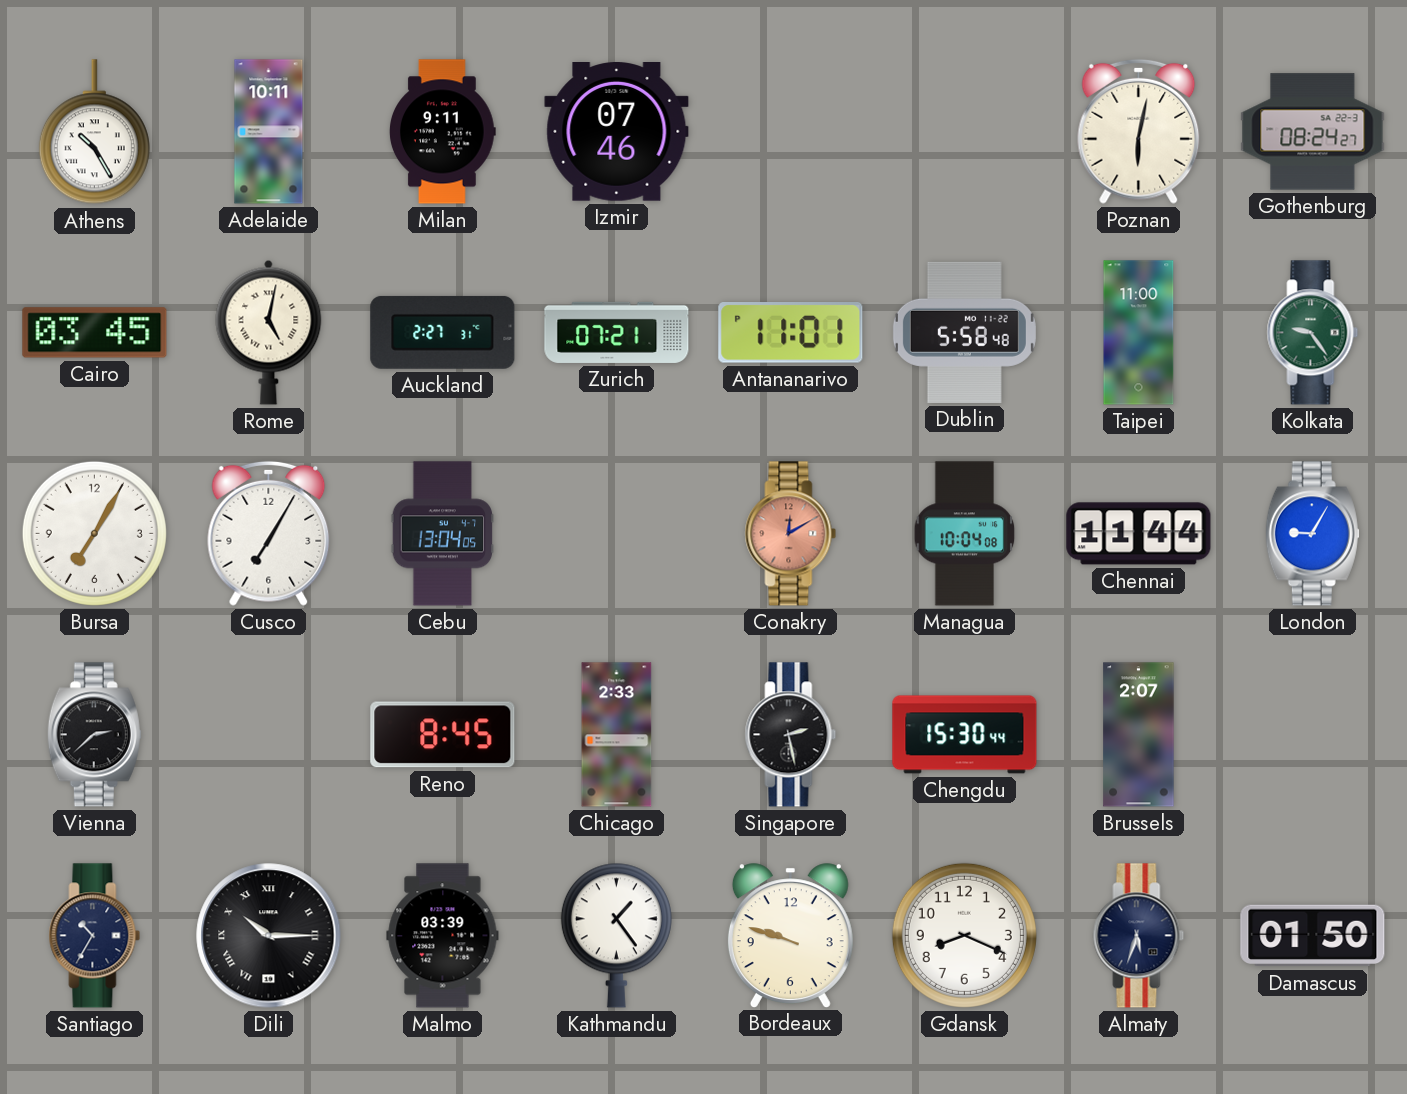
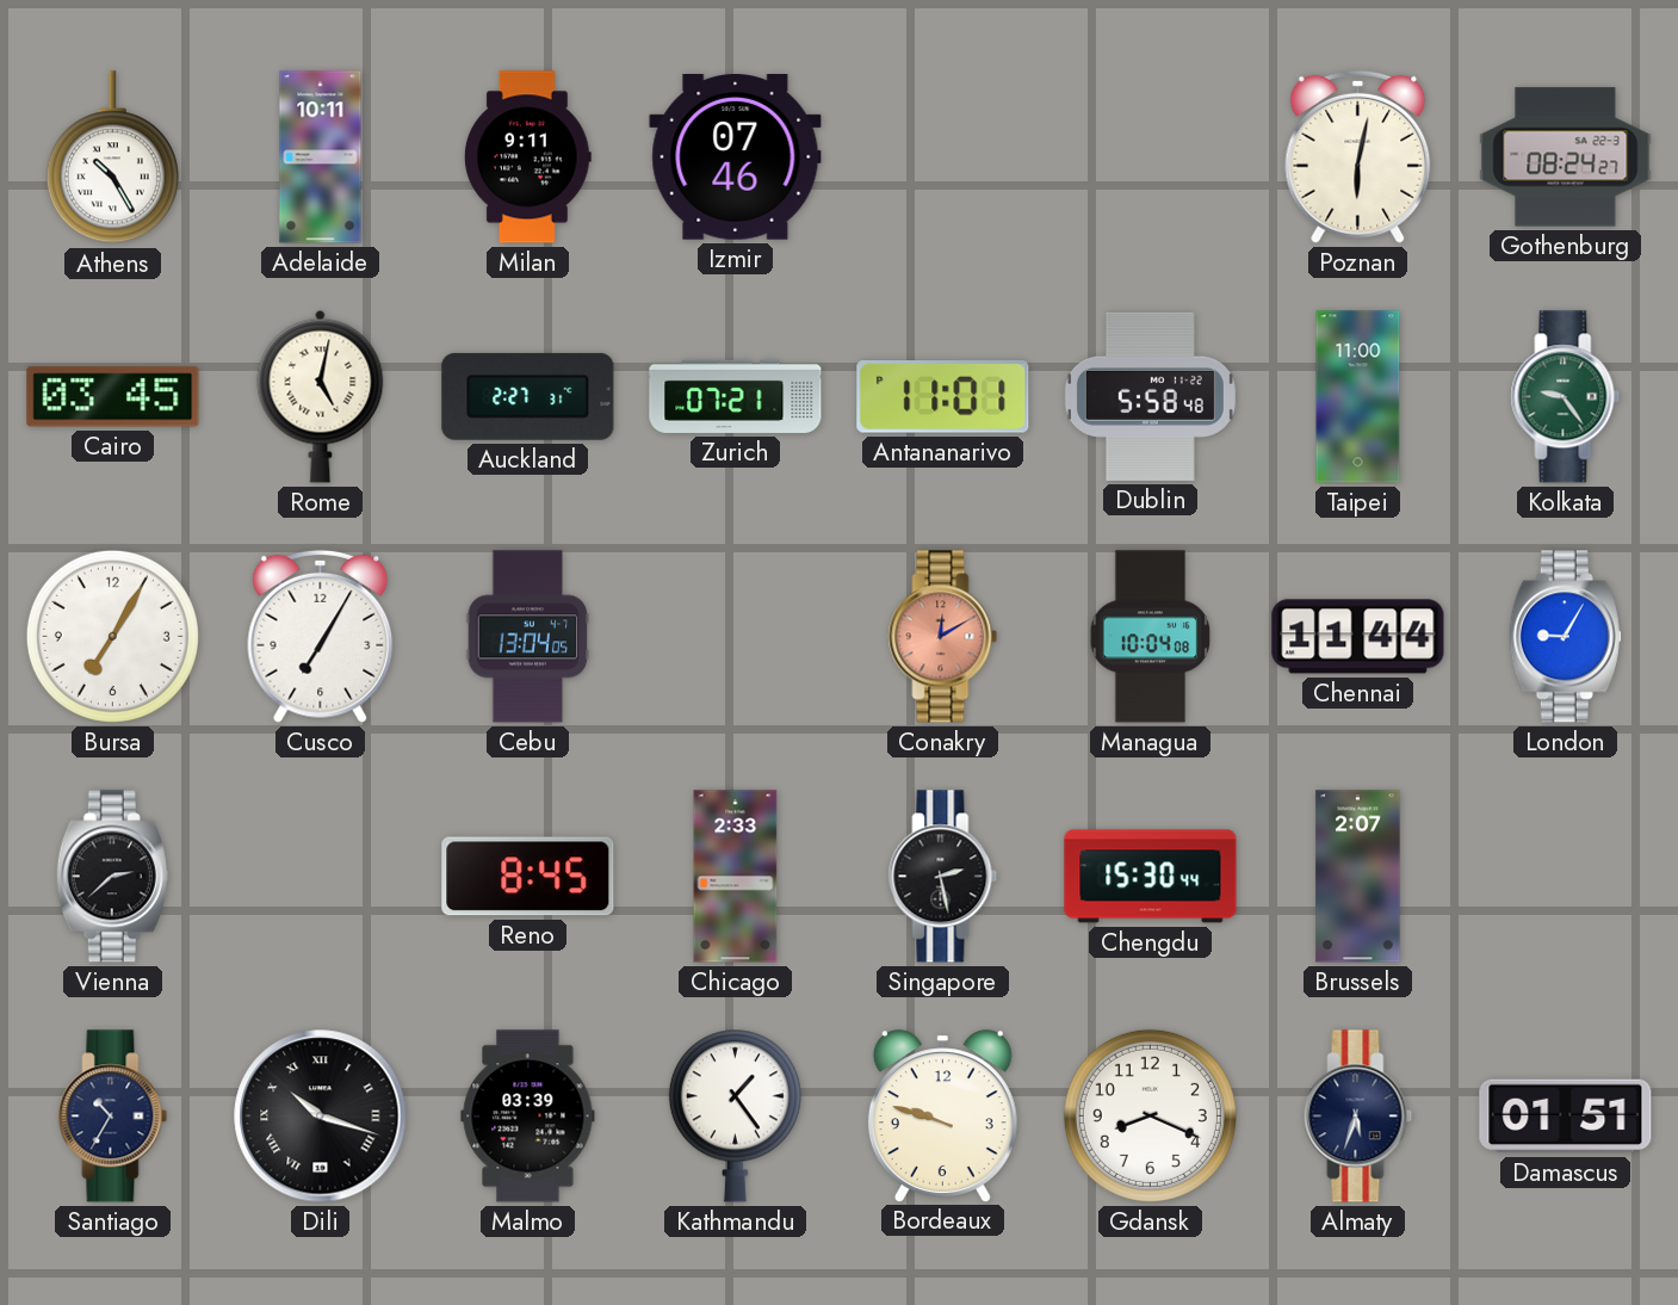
Dili: 10:15 -> 10:18
Damascus: 01:50 -> 01:51
